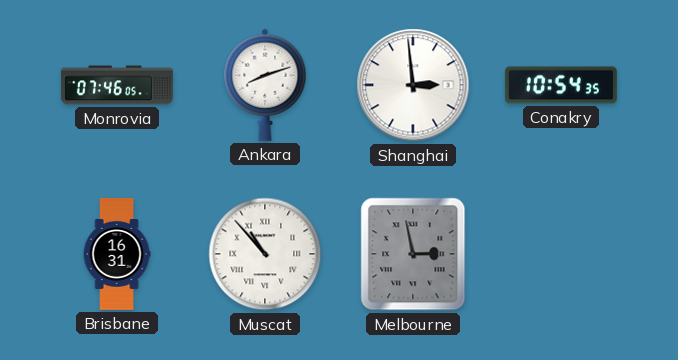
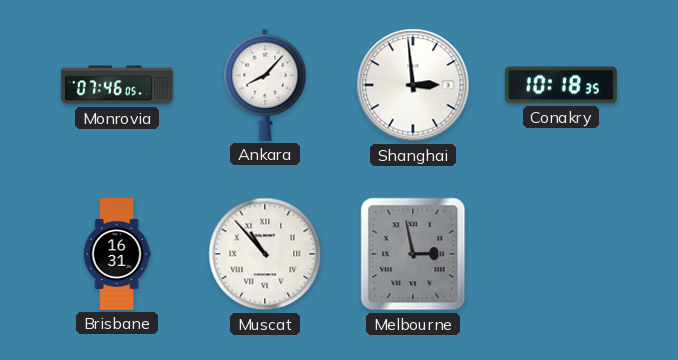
Ankara: 8:12 -> 8:07
Conakry: 10:54 -> 10:18
